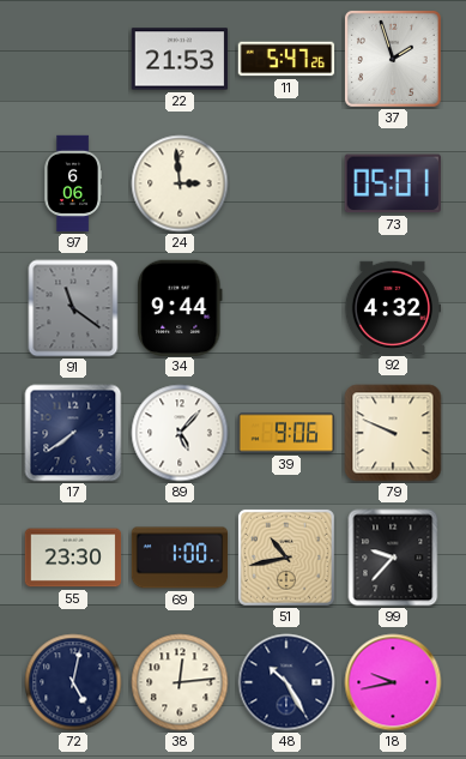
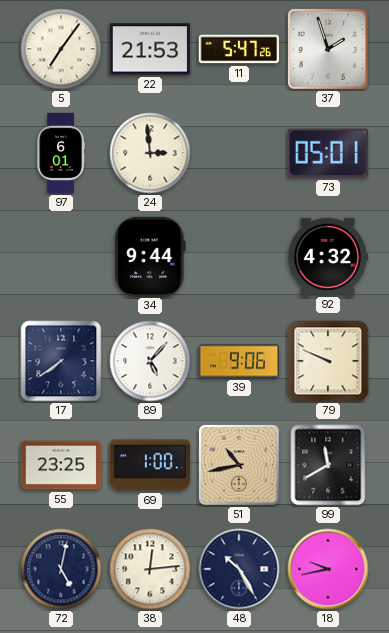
5: none -> 7:06
97: 6:06 -> 6:01
91: 11:21 -> none
55: 23:30 -> 23:25
99: 9:37 -> 11:40
